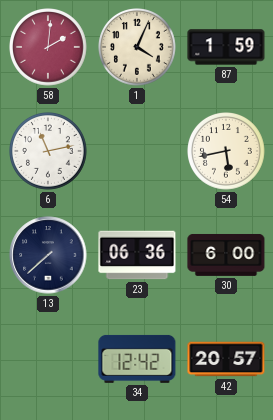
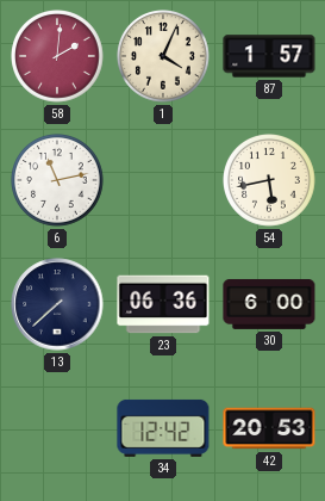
87: 1:59 -> 1:57
42: 20:57 -> 20:53
